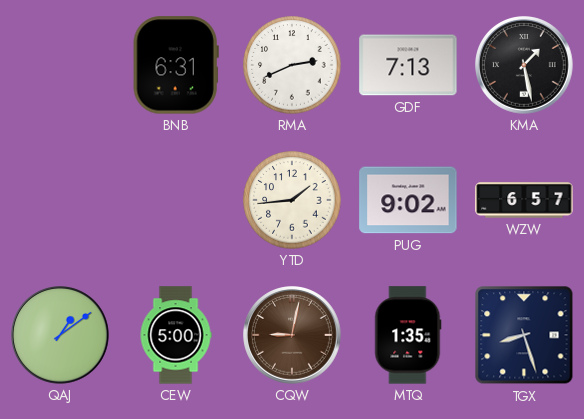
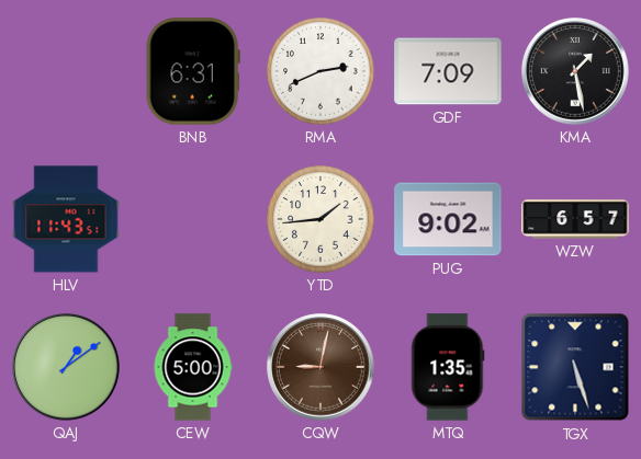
GDF: 7:13 -> 7:09
HLV: none -> 11:43
TGX: 8:27 -> 5:27
